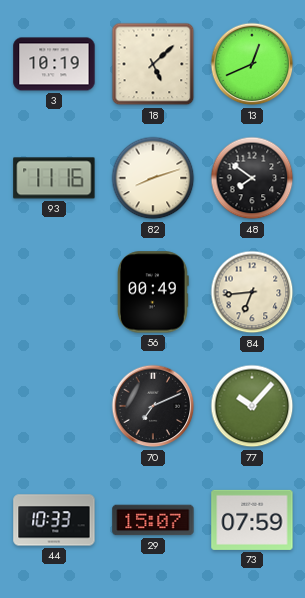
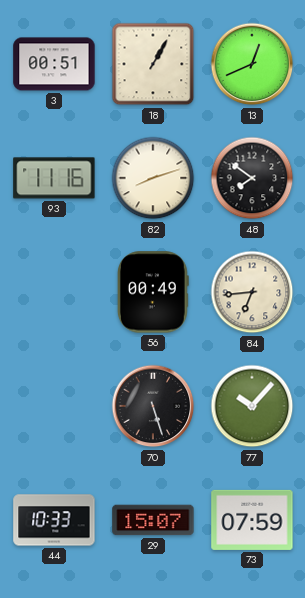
3: 10:19 -> 00:51
18: 5:08 -> 1:05
70: 7:11 -> 5:27
